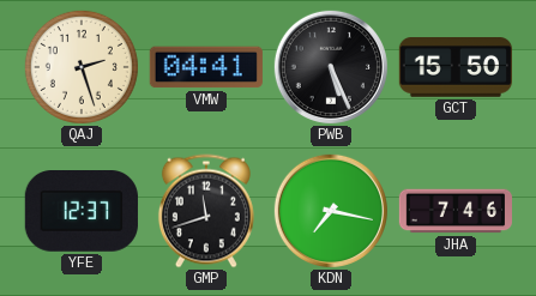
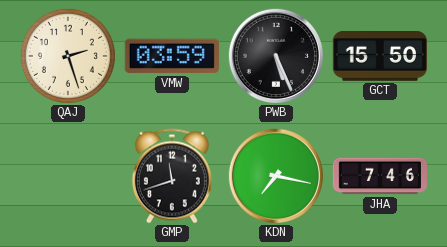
VMW: 04:41 -> 03:59
YFE: 12:37 -> none
